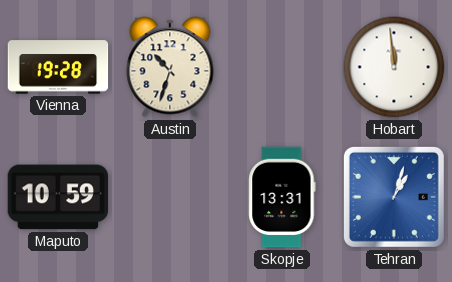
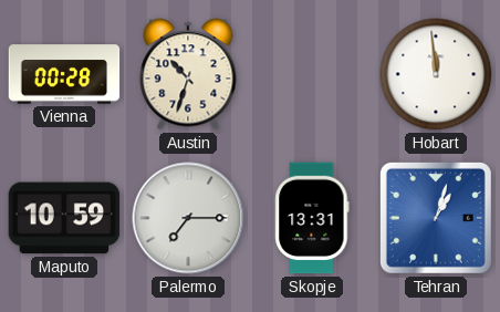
Vienna: 19:28 -> 00:28
Palermo: none -> 7:15
